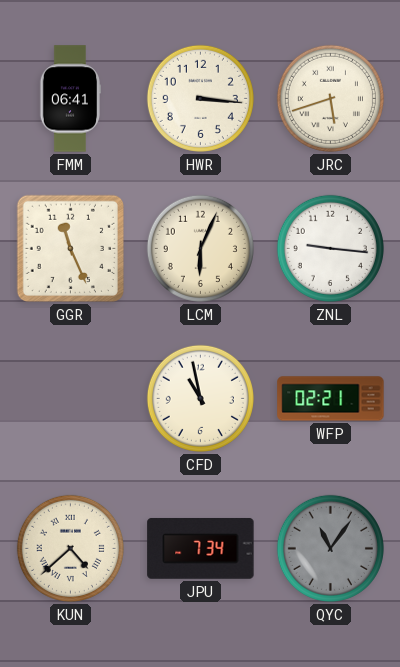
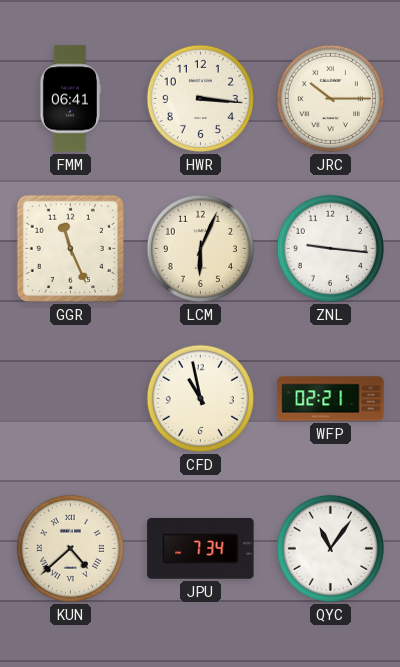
JRC: 5:42 -> 10:15
QYC dial: grey -> white
